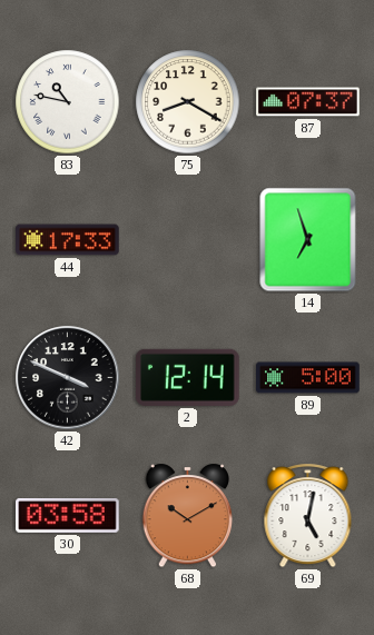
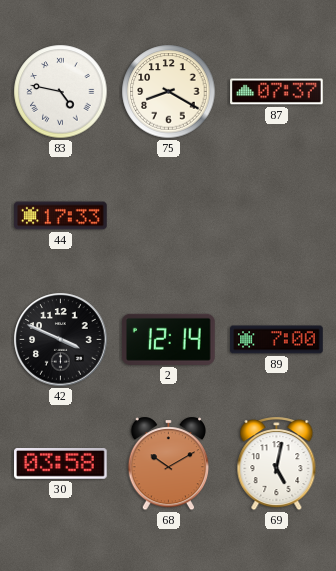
83: 10:47 -> 4:47
14: 6:57 -> none
89: 5:00 -> 7:00
